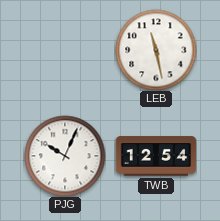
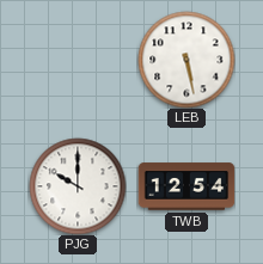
LEB: 11:28 -> 5:28
PJG: 10:04 -> 10:00
